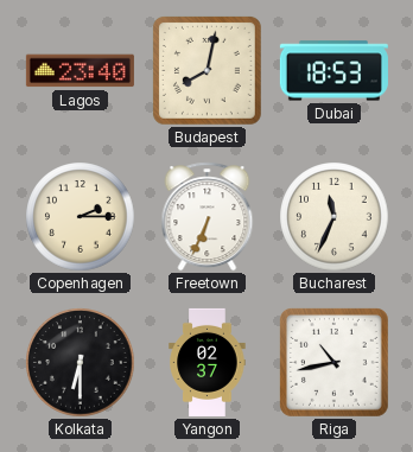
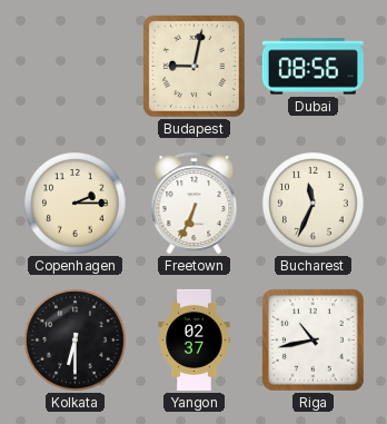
Lagos: 23:40 -> none
Budapest: 8:02 -> 9:02
Dubai: 18:53 -> 08:56
